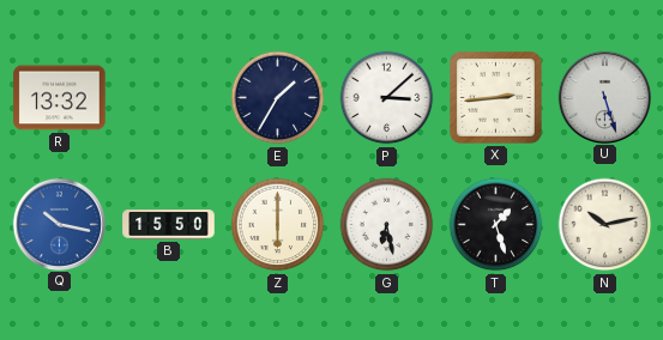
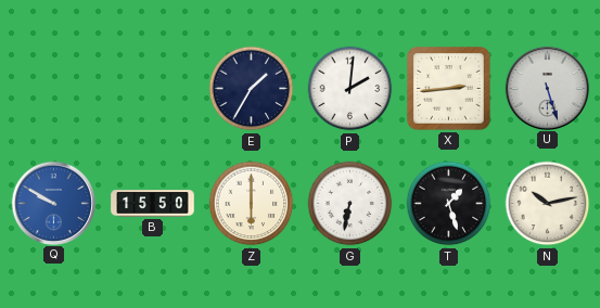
R: 13:32 -> none
P: 3:08 -> 2:01
Q: 10:17 -> 9:50
G: 6:28 -> 6:32
